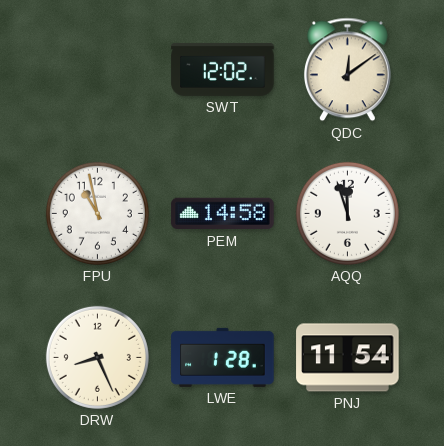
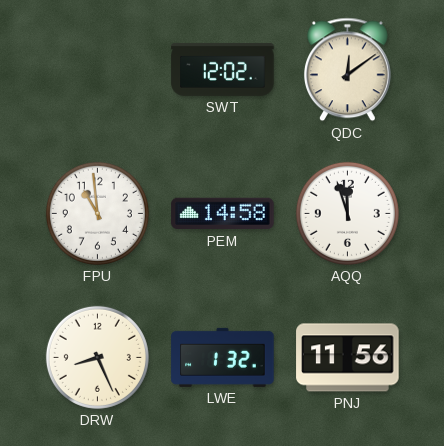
FPU: 10:58 -> 10:59
LWE: 1:28 -> 1:32
PNJ: 11:54 -> 11:56
